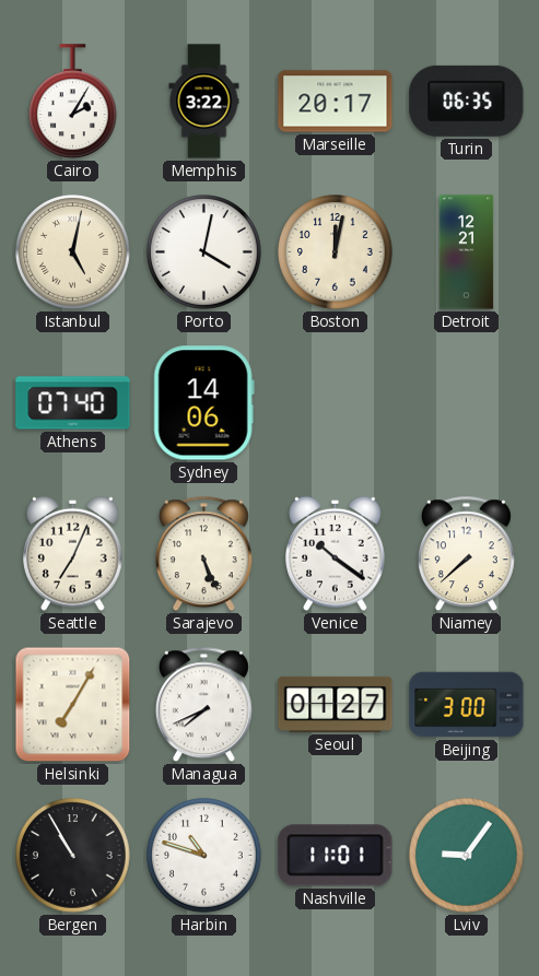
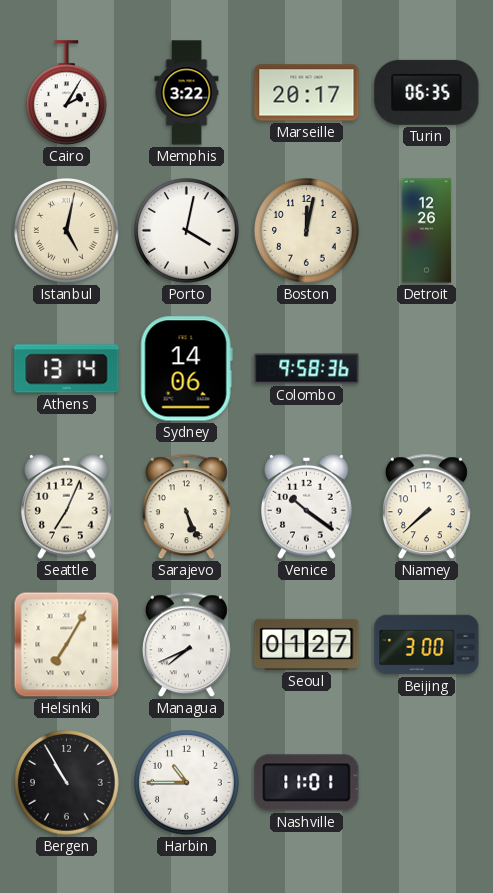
Detroit: 12:21 -> 12:26
Athens: 07:40 -> 13:14
Colombo: none -> 9:58
Harbin: 10:48 -> 10:45
Lviv: 9:06 -> none
